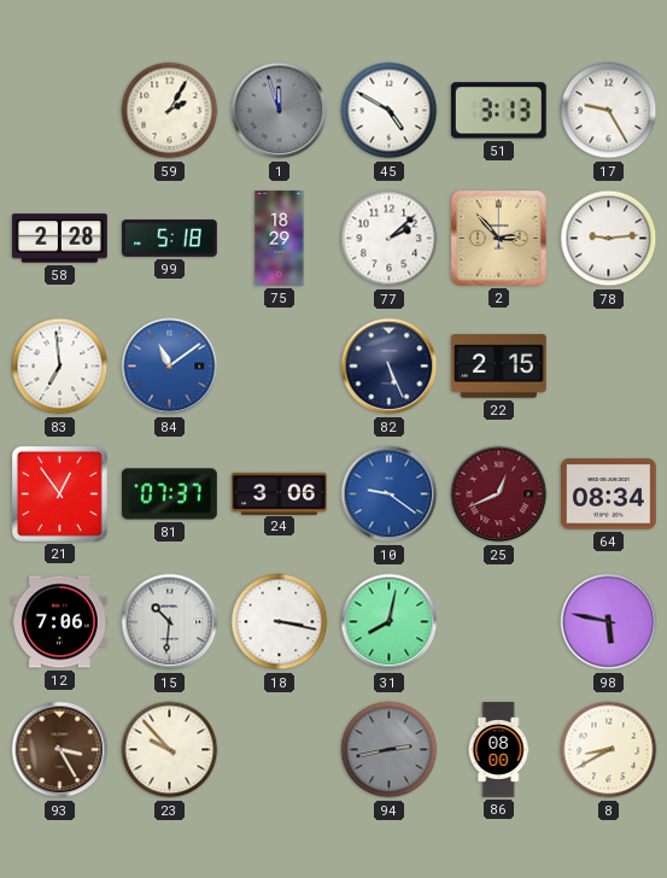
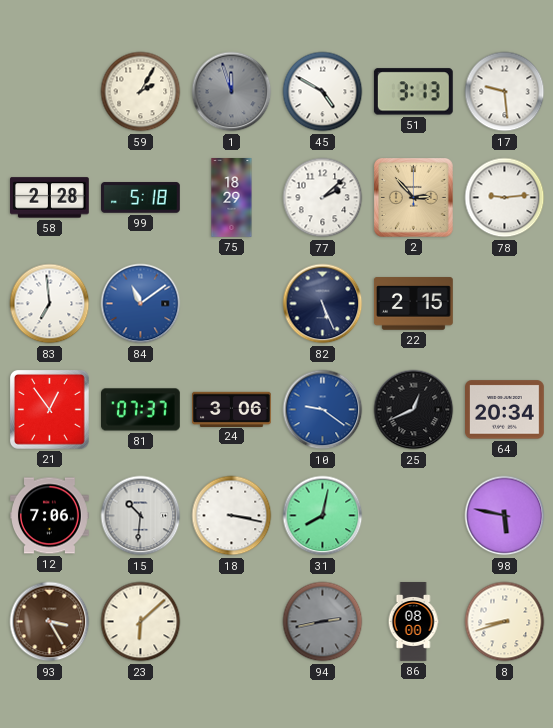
17: 9:25 -> 9:29
25 dial: burgundy -> black
64: 08:34 -> 20:34
23: 9:53 -> 6:08
8: 8:40 -> 8:42
